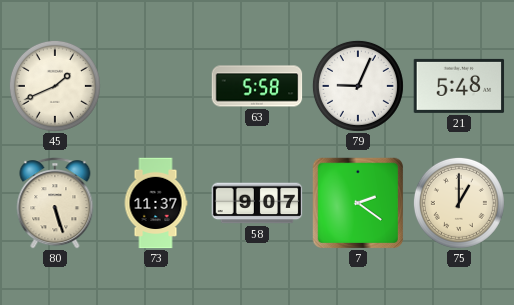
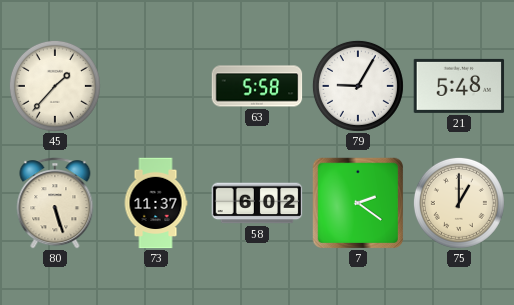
45: 1:41 -> 1:37
79: 9:04 -> 9:05
58: 9:07 -> 6:02
